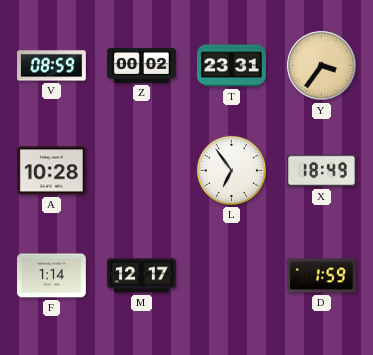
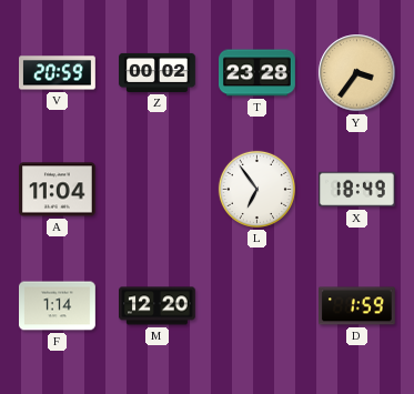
V: 08:59 -> 20:59
T: 23:31 -> 23:28
A: 10:28 -> 11:04
M: 12:17 -> 12:20
